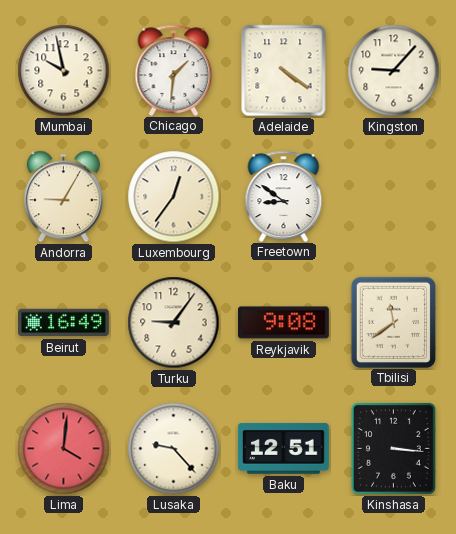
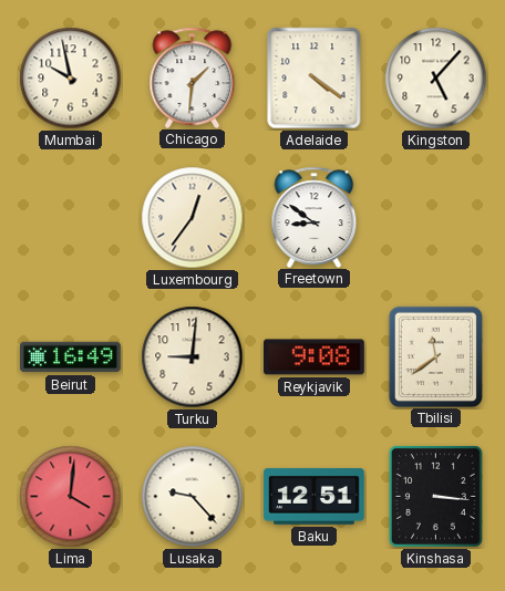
Kingston: 9:07 -> 5:07
Andorra: 9:05 -> none
Turku: 9:06 -> 9:01
